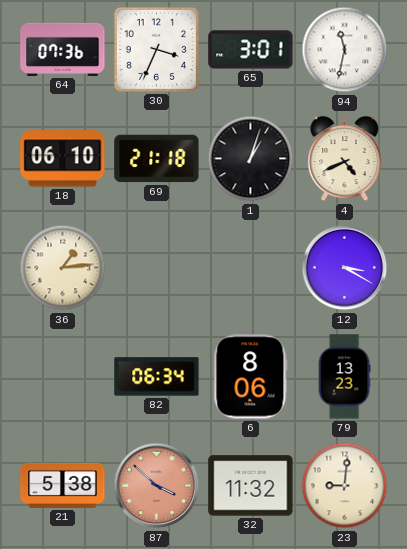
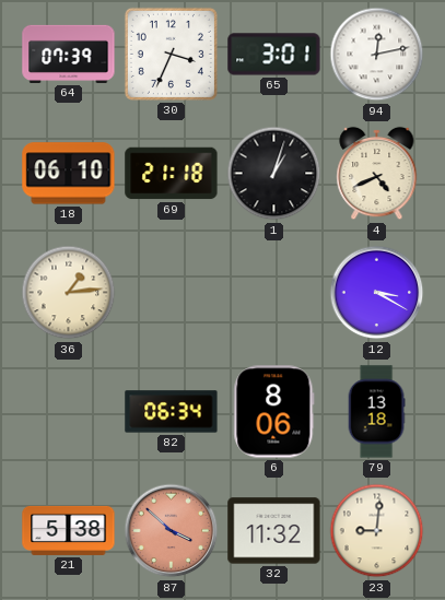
64: 07:36 -> 07:39
94: 11:32 -> 12:13
79: 13:23 -> 13:18
